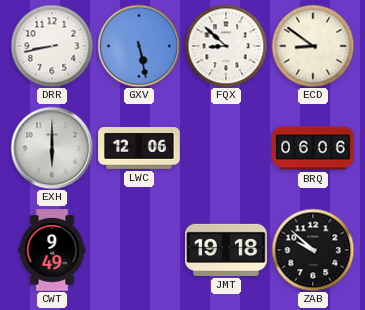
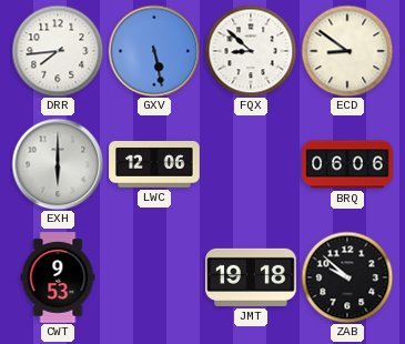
DRR: 8:43 -> 7:44
CWT: 9:49 -> 9:53
